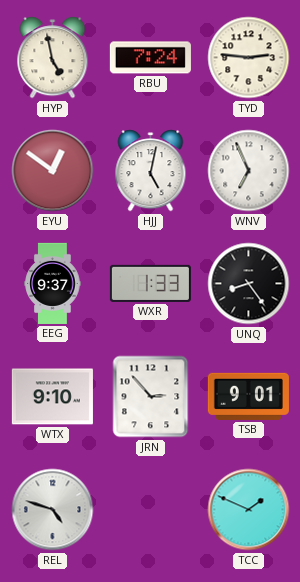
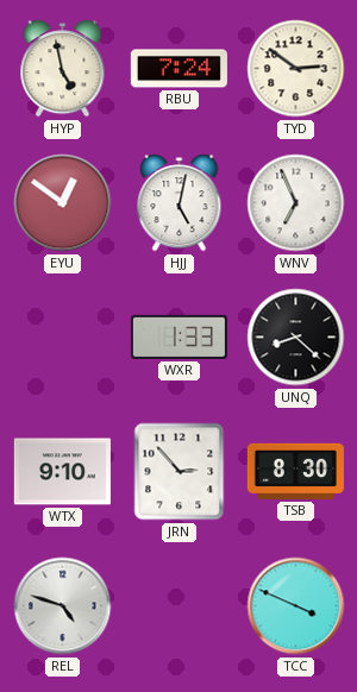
TYD: 2:46 -> 2:51
EEG: 9:37 -> none
UNQ: 8:24 -> 8:22
TSB: 9:01 -> 8:30
TCC: 1:49 -> 3:49
